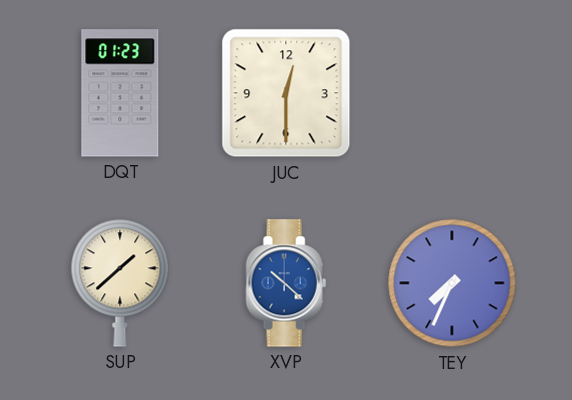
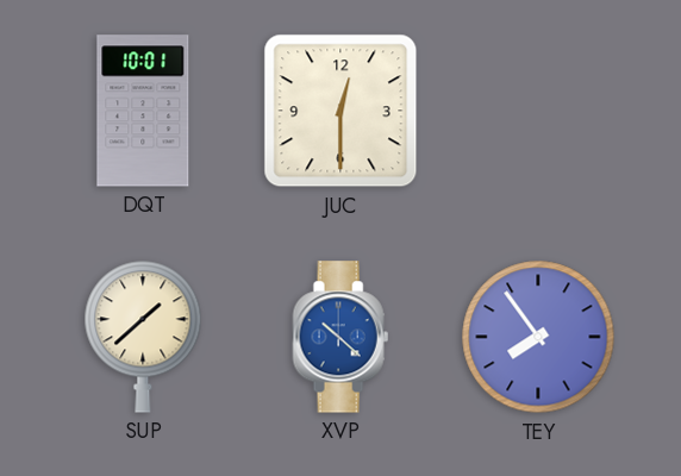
DQT: 01:23 -> 10:01
TEY: 7:34 -> 7:54
